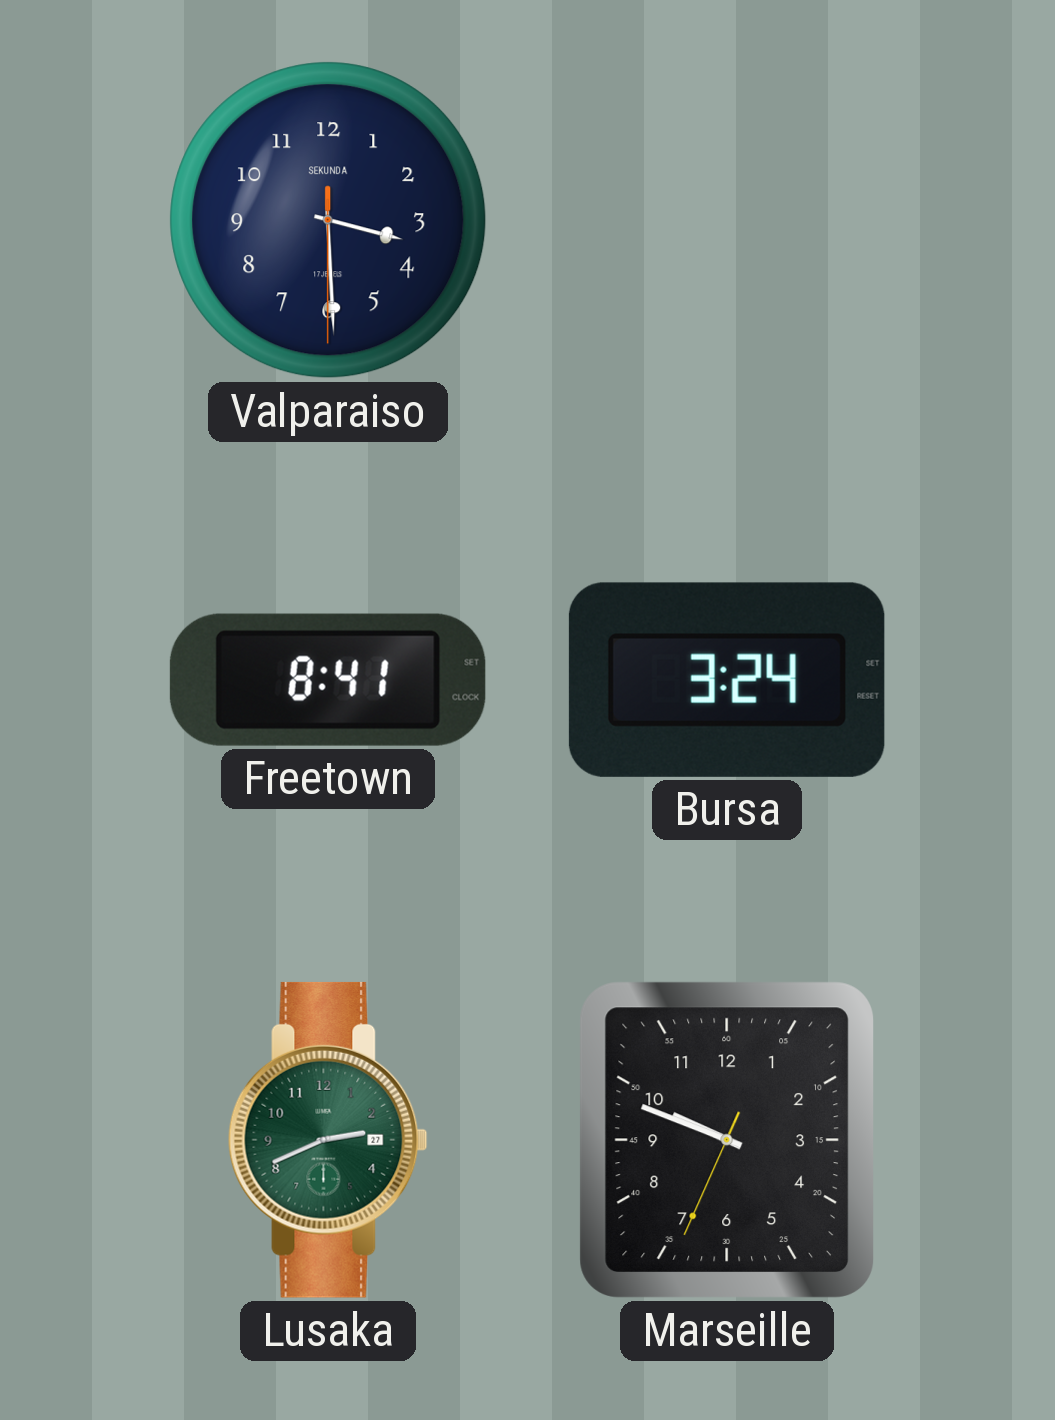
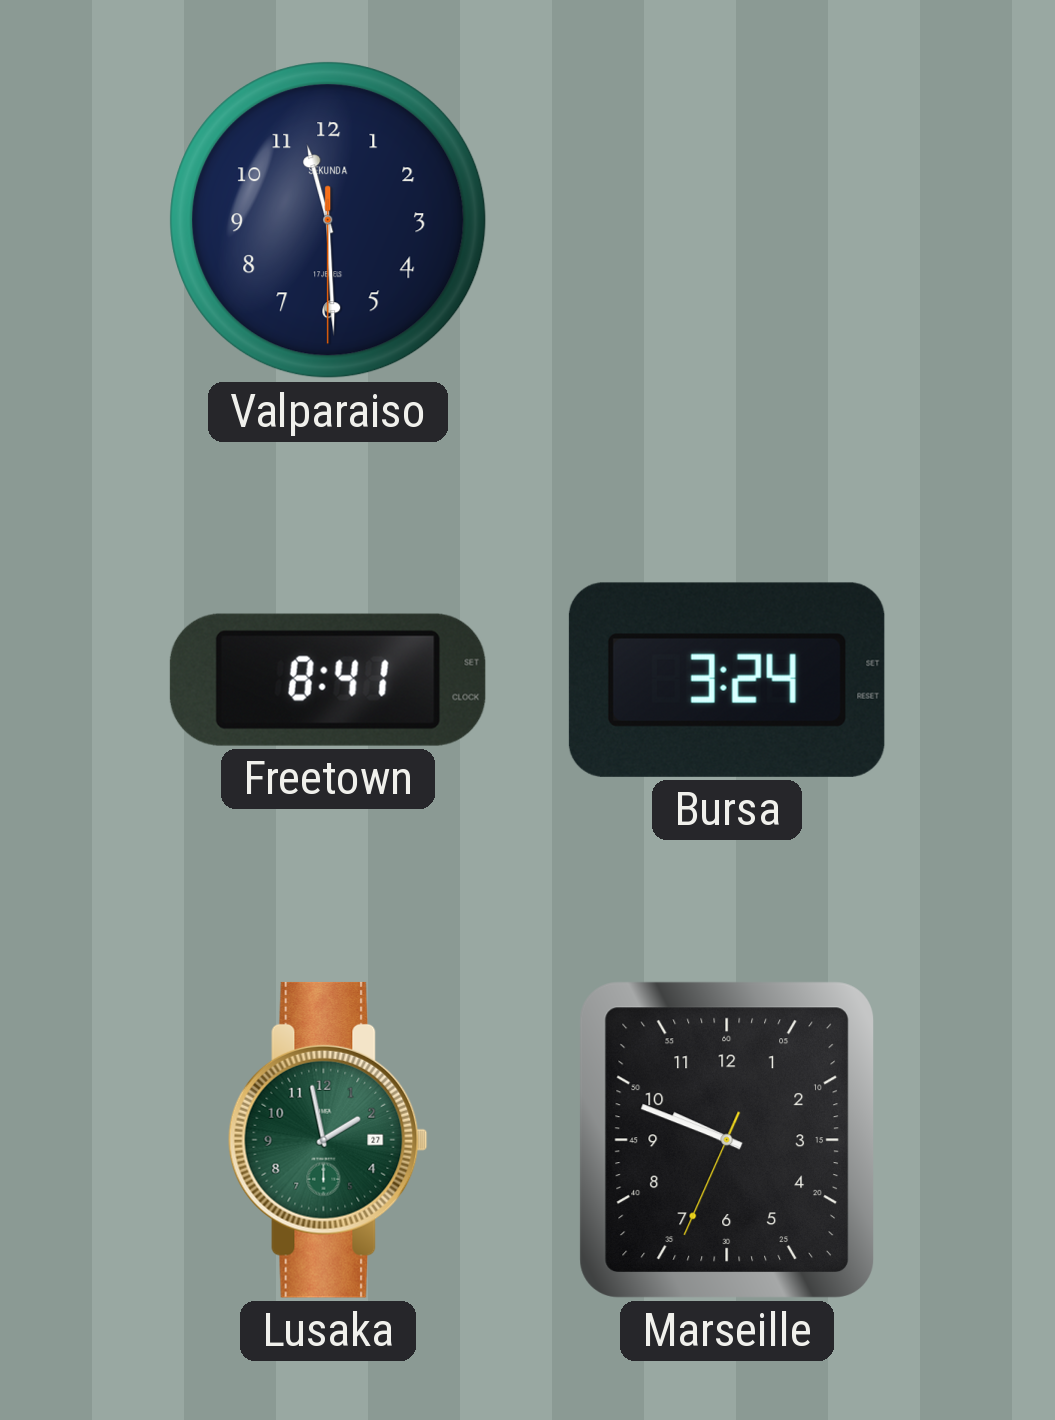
Valparaiso: 3:29 -> 11:29
Lusaka: 2:41 -> 1:58
